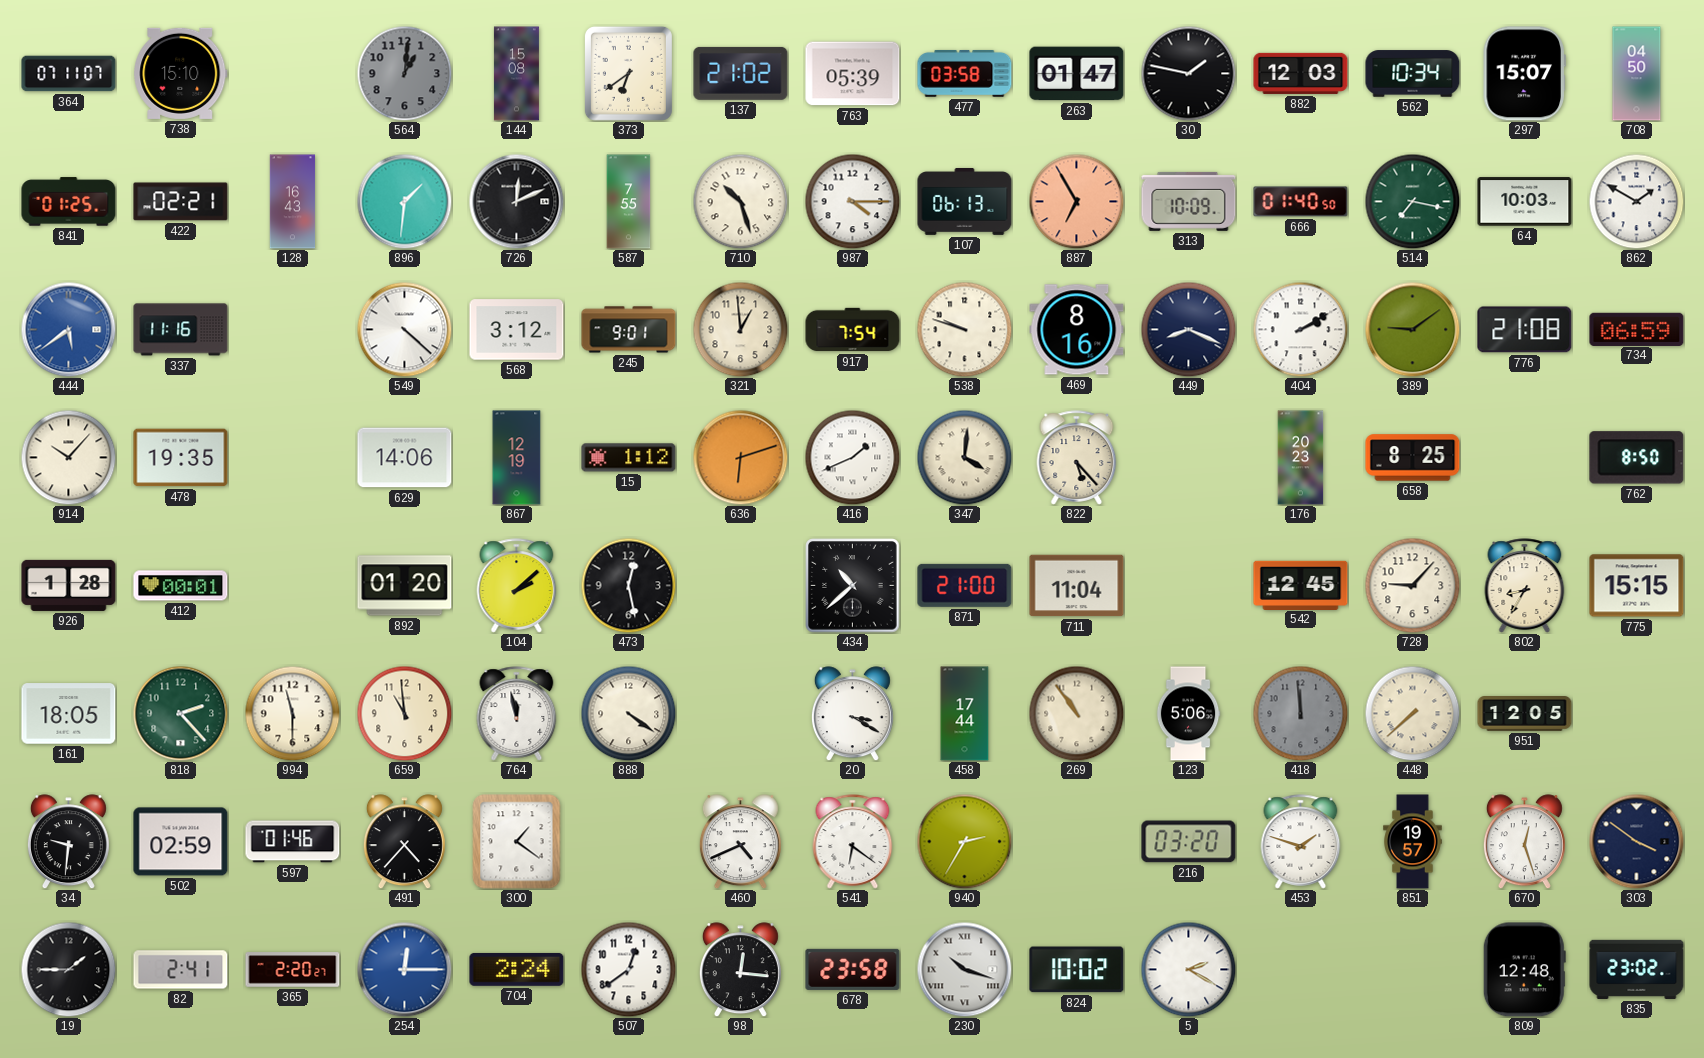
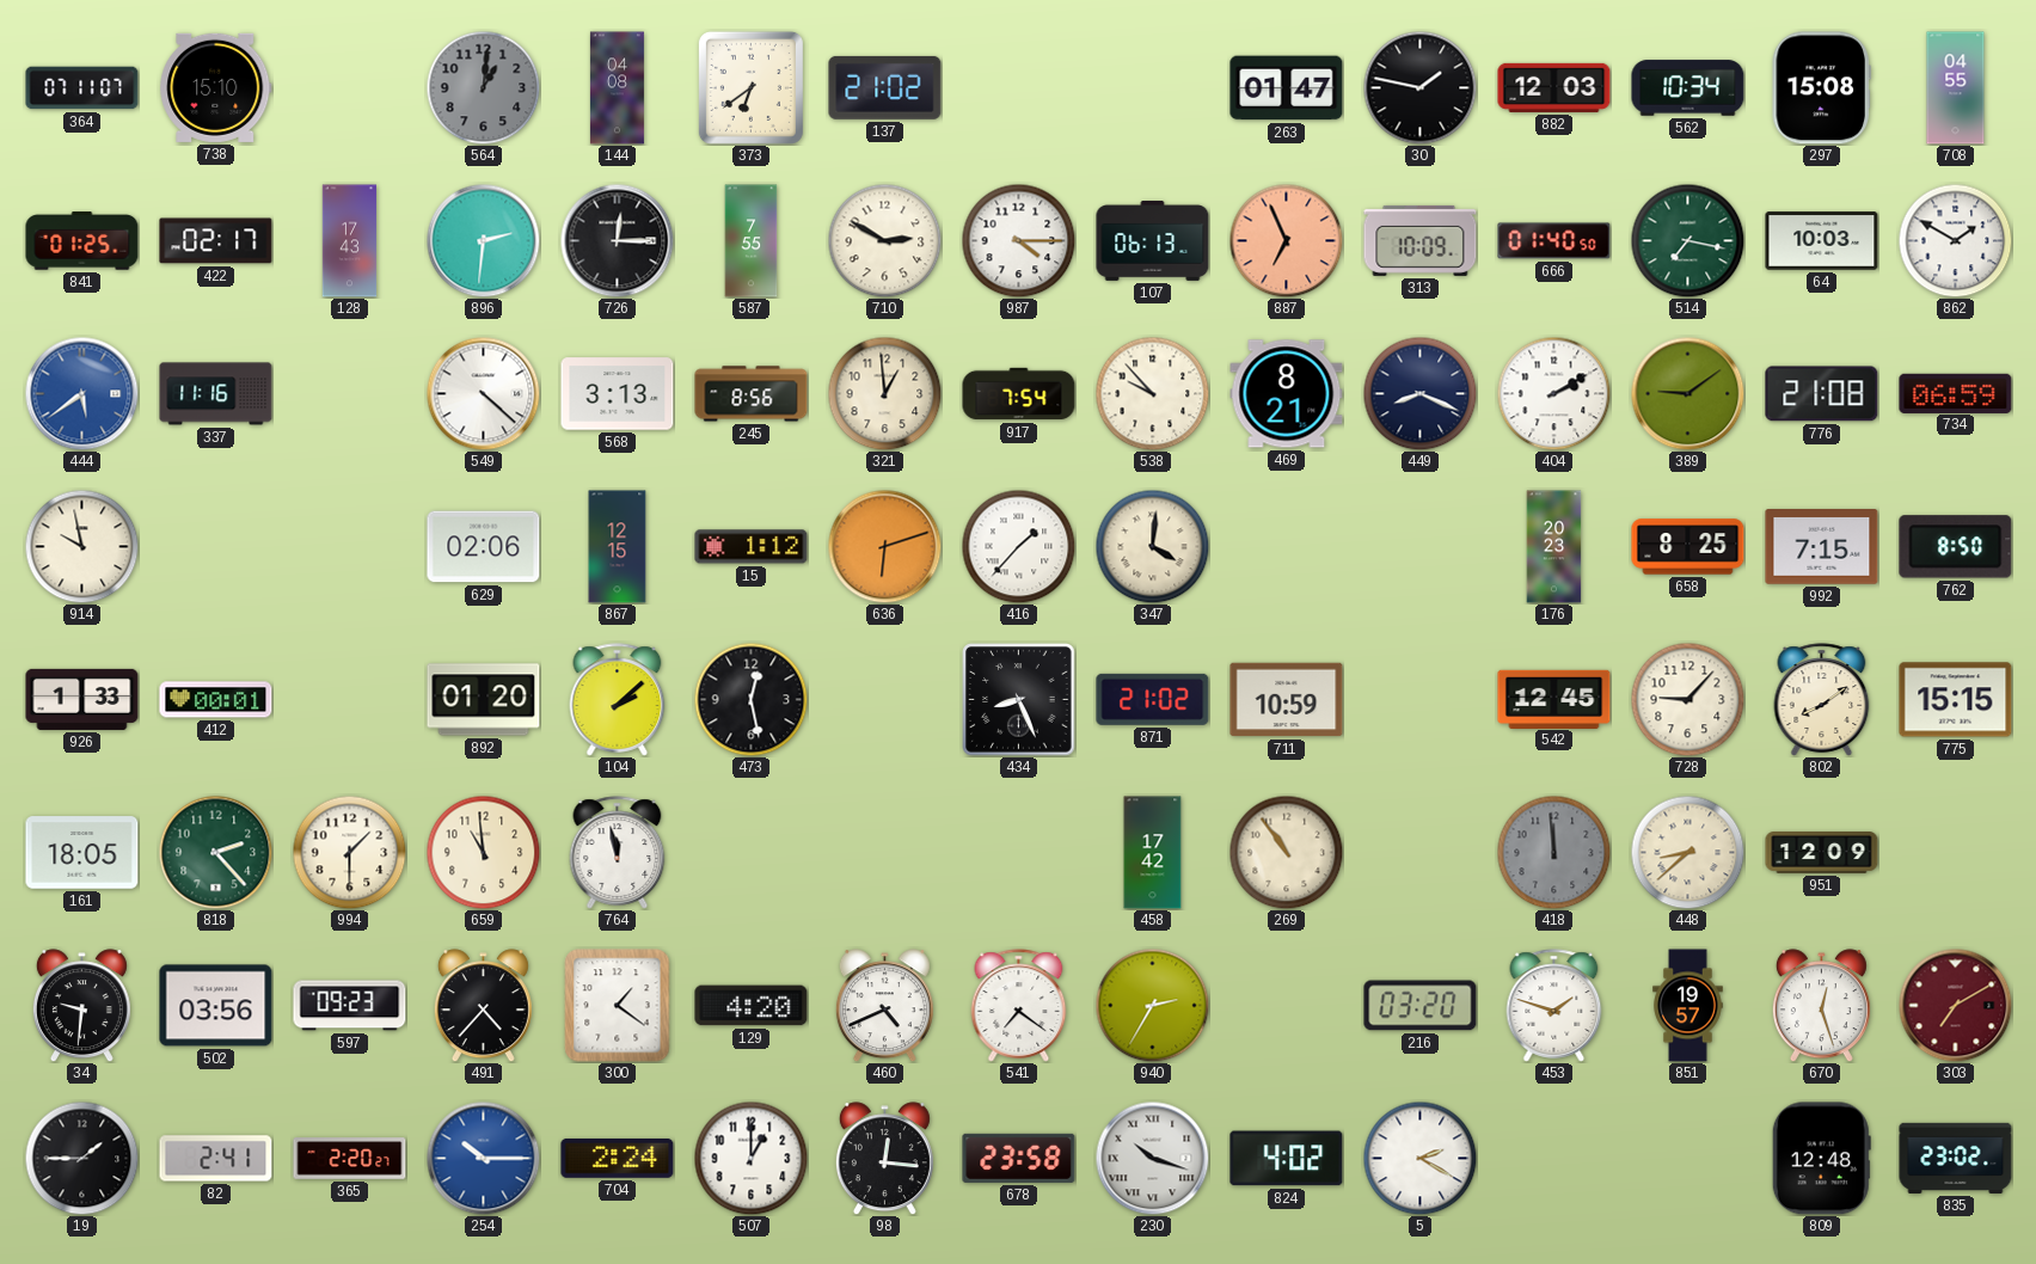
144: 15:08 -> 04:08
763: 05:39 -> none
477: 03:58 -> none
297: 15:07 -> 15:08
708: 04:50 -> 04:55
422: 02:21 -> 02:17
128: 16:43 -> 17:43
896: 1:31 -> 2:31
726: 12:11 -> 12:15
710: 10:27 -> 2:50
887: 6:55 -> 6:56
568: 3:12 -> 3:13
245: 9:01 -> 8:56
538: 9:48 -> 9:53
469: 8:16 -> 8:21
914: 10:07 -> 9:58
478: 19:35 -> none
629: 14:06 -> 02:06
867: 12:19 -> 12:15
416: 1:41 -> 1:37
822: 5:23 -> none
992: none -> 7:15
926: 1:28 -> 1:33
434: 10:38 -> 8:26
871: 21:00 -> 21:02
711: 11:04 -> 10:59
802: 8:35 -> 8:09
994: 11:30 -> 1:30
888: 4:21 -> none
20: 3:20 -> none
458: 17:44 -> 17:42
123: 5:06 -> none
448: 7:38 -> 8:38
951: 12:05 -> 12:09
502: 02:59 -> 03:56
597: 01:46 -> 09:23
129: none -> 4:20
541: 6:21 -> 7:21
303: 3:51 -> 7:10
303 dial: navy -> burgundy
254: 12:15 -> 10:15
507: 12:39 -> 1:00
824: 10:02 -> 4:02
